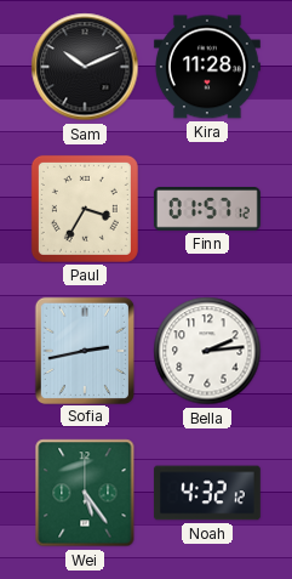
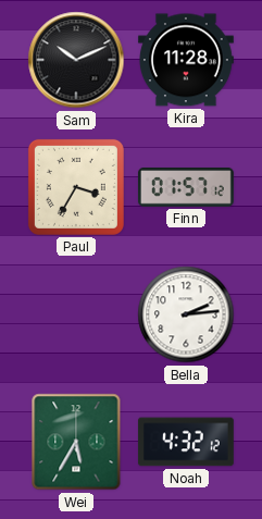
Sofia: 2:43 -> none
Wei: 5:24 -> 5:35
